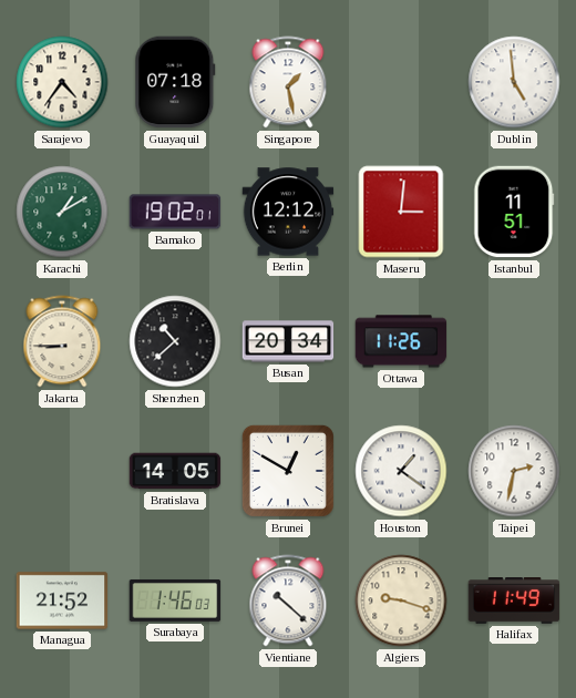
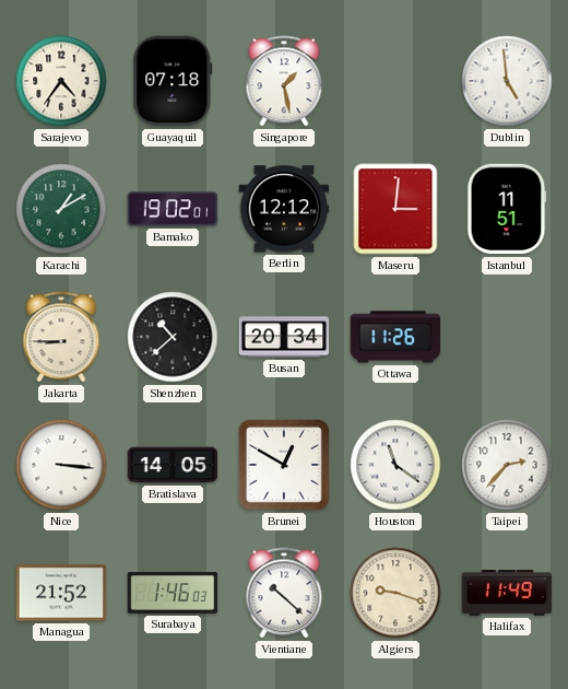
Nice: none -> 3:16
Houston: 1:21 -> 11:21
Taipei: 2:32 -> 2:37
